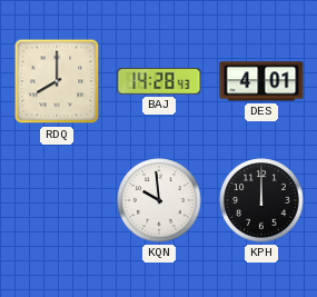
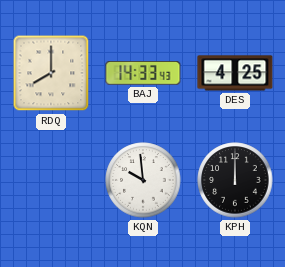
BAJ: 14:28 -> 14:33
DES: 4:01 -> 4:25
